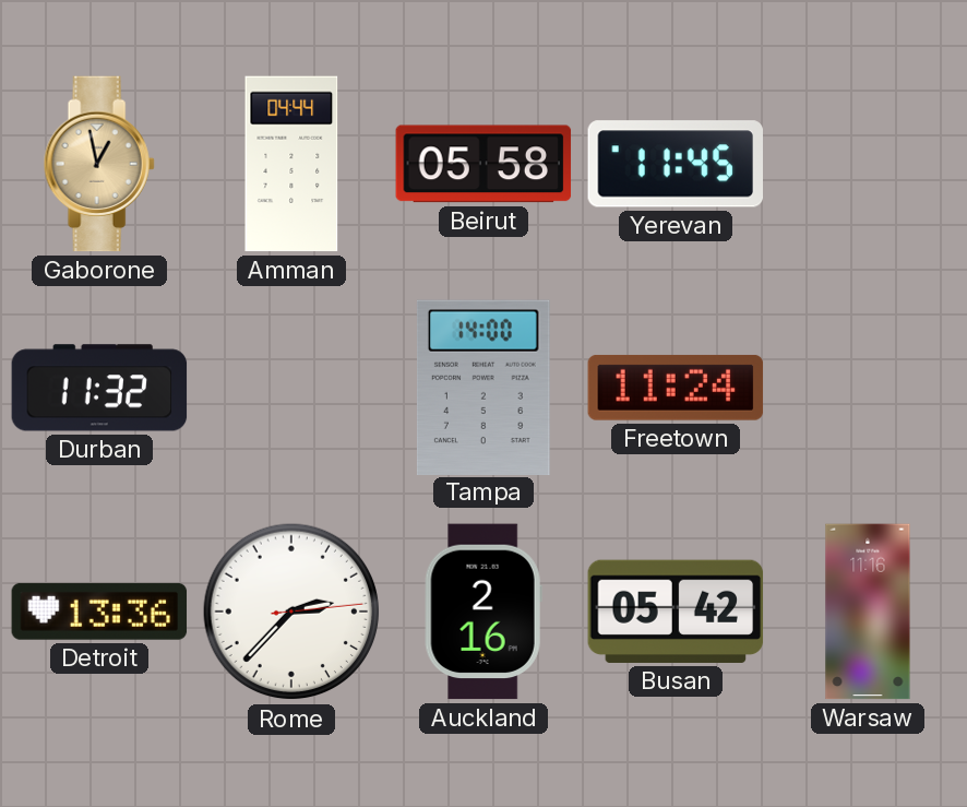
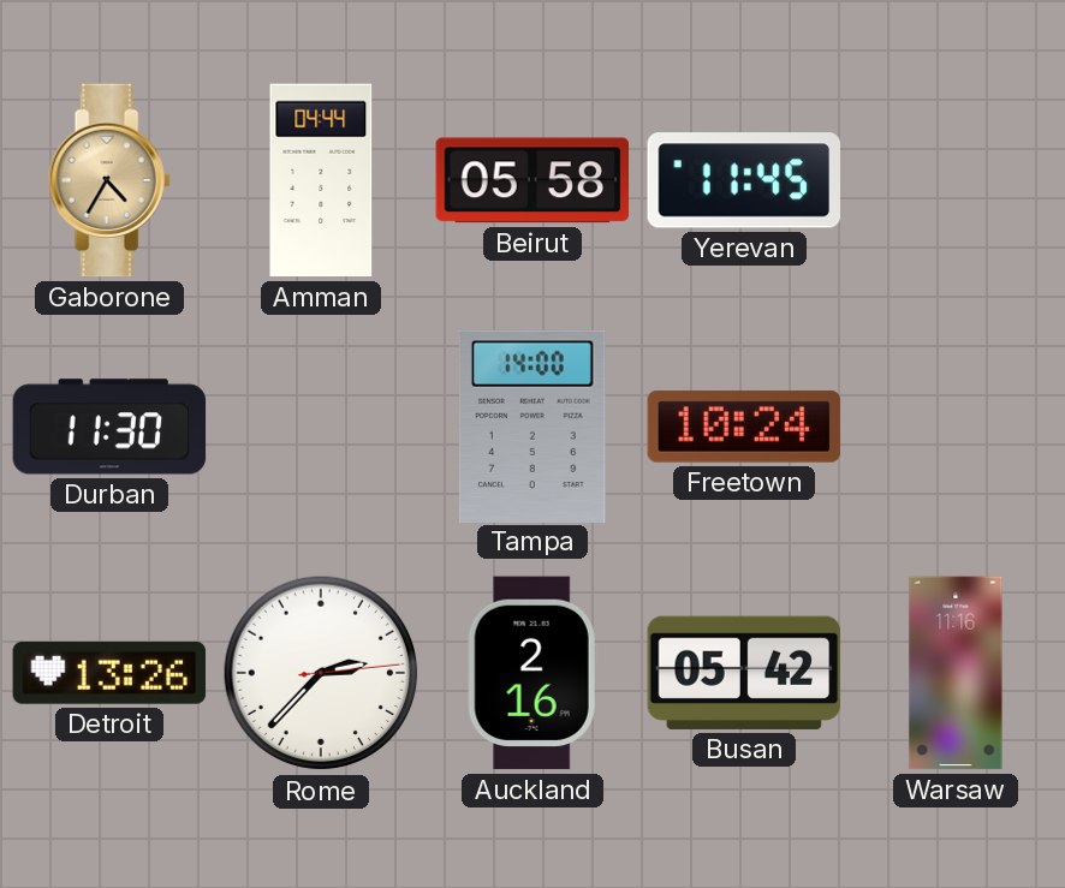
Gaborone: 12:58 -> 4:35
Durban: 11:32 -> 11:30
Freetown: 11:24 -> 10:24
Detroit: 13:36 -> 13:26
